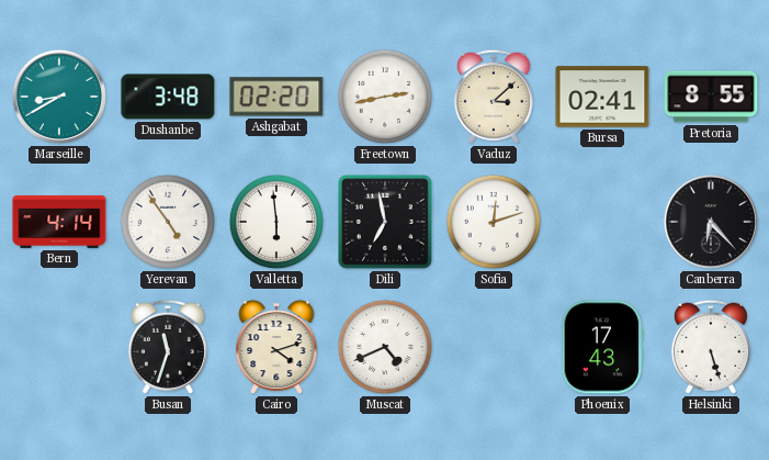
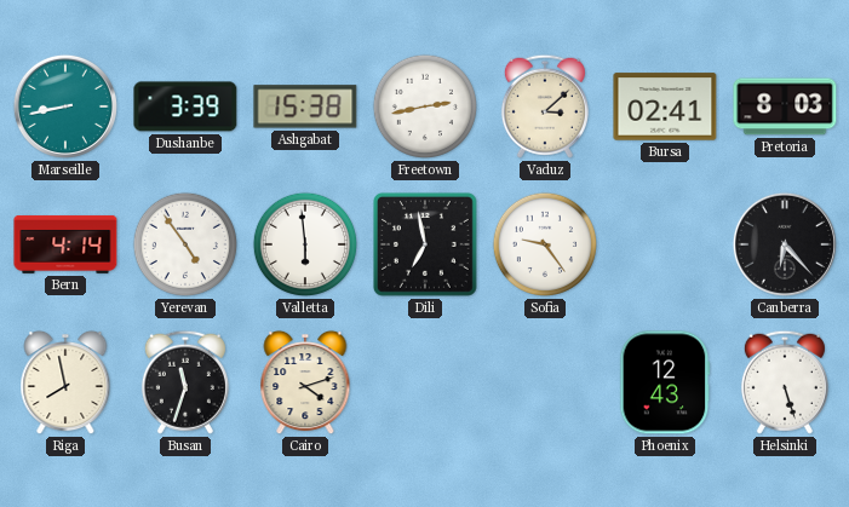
Marseille: 8:40 -> 8:43
Dushanbe: 3:48 -> 3:39
Ashgabat: 02:20 -> 15:38
Pretoria: 8:55 -> 8:03
Sofia: 12:12 -> 9:24
Riga: none -> 7:58
Muscat: 4:41 -> none
Phoenix: 17:43 -> 12:43
